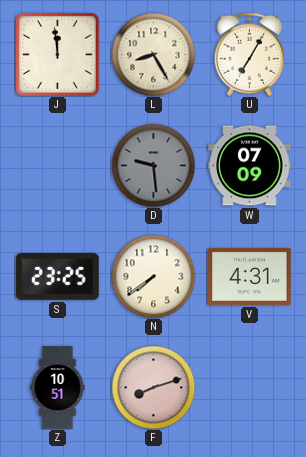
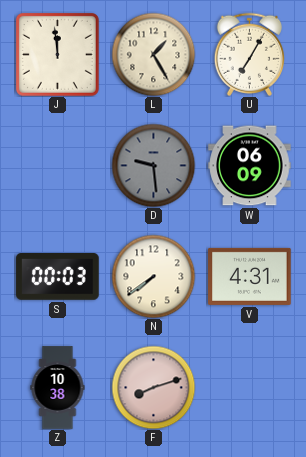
L: 8:25 -> 1:25
W: 07:09 -> 06:09
S: 23:25 -> 00:03
Z: 10:51 -> 10:38
